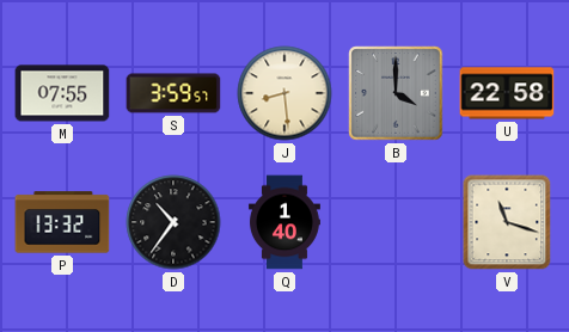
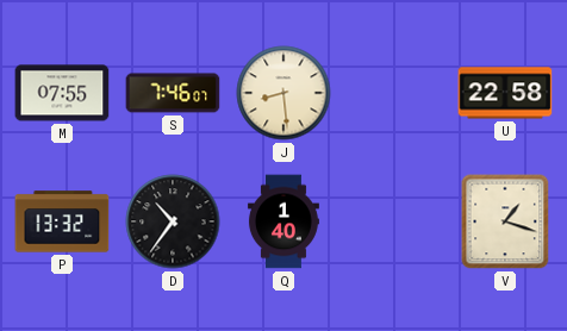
S: 3:59 -> 7:46
B: 4:00 -> none
V: 11:18 -> 1:18
